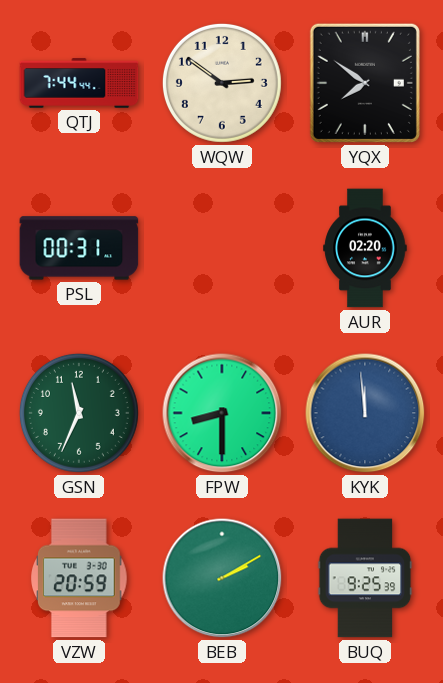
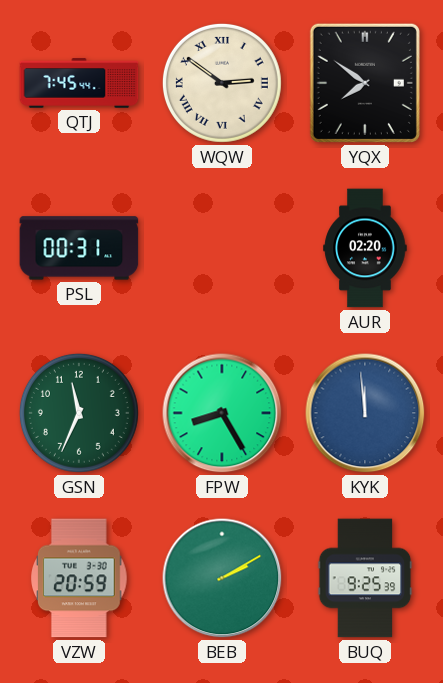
QTJ: 7:44 -> 7:45
WQW numerals: Arabic -> Roman
FPW: 8:30 -> 8:25
